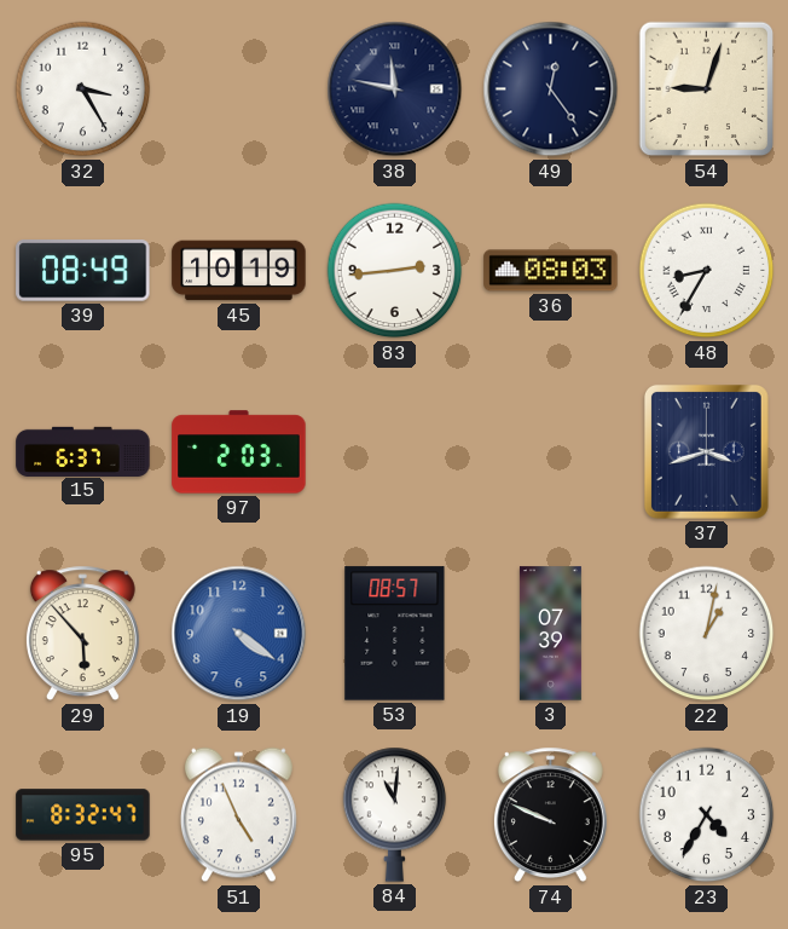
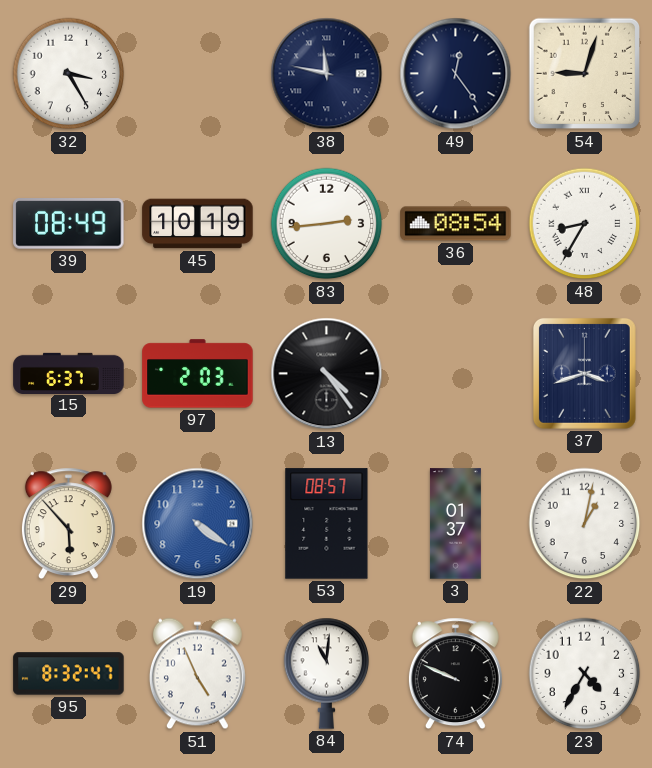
36: 08:03 -> 08:54
13: none -> 4:24
3: 07:39 -> 01:37
